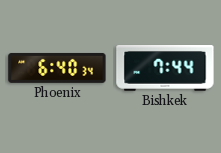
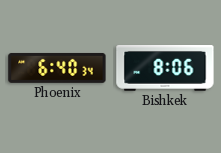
Bishkek: 7:44 -> 8:06
